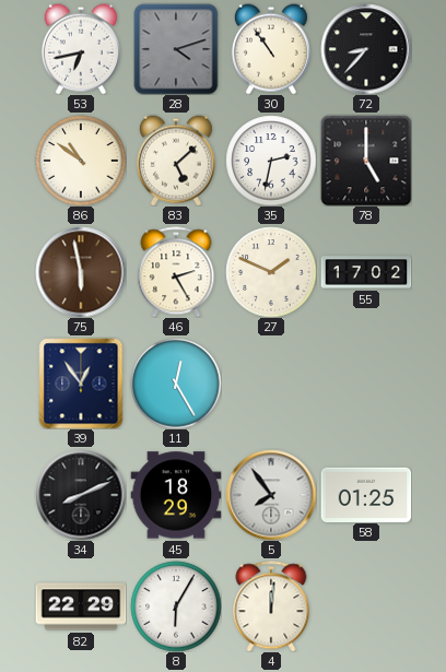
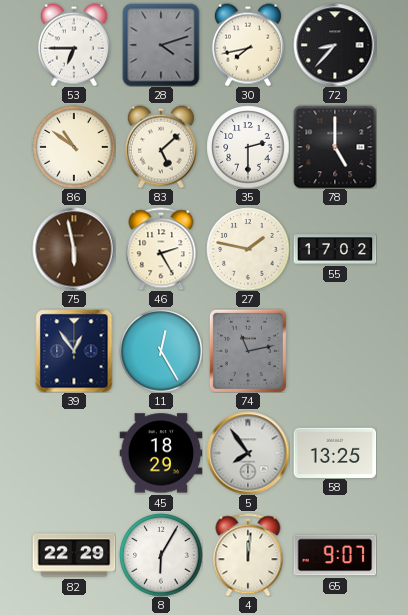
53: 6:43 -> 6:45
30: 10:54 -> 7:43
35: 2:32 -> 2:30
27: 1:49 -> 1:47
74: none -> 11:13
34: 8:11 -> none
58: 01:25 -> 13:25
65: none -> 9:07
